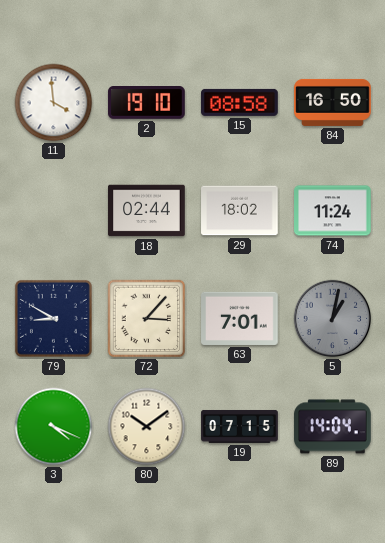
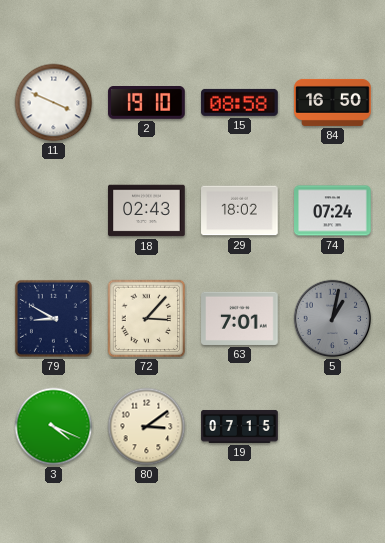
11: 3:59 -> 3:49
18: 02:44 -> 02:43
74: 11:24 -> 07:24
80: 10:09 -> 3:09
89: 14:04 -> none
